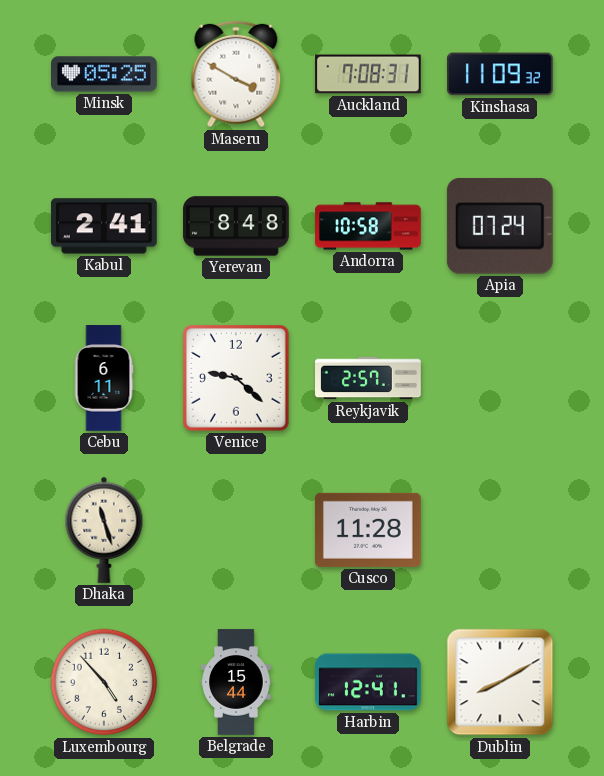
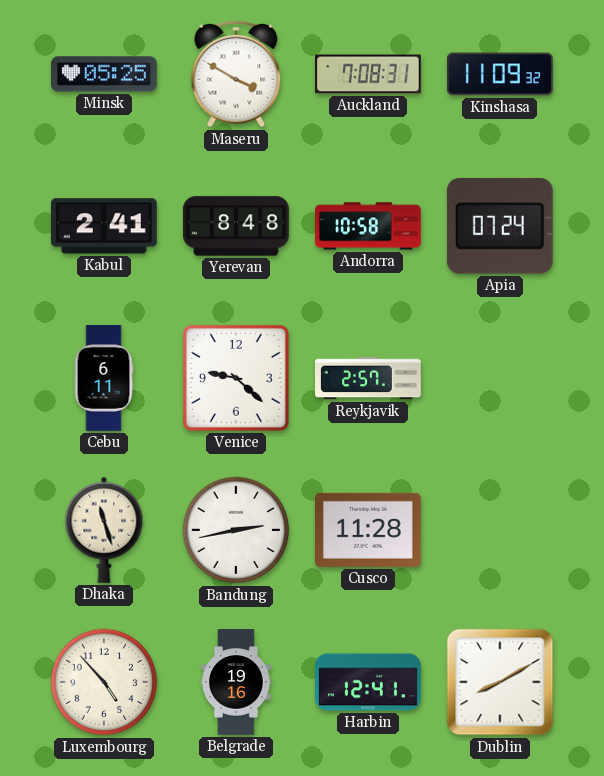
Bandung: none -> 2:43
Belgrade: 15:44 -> 19:16
